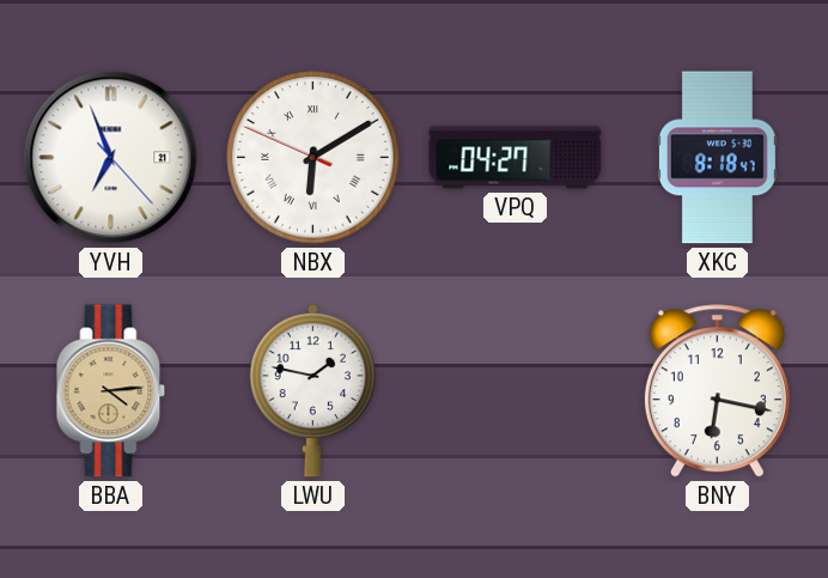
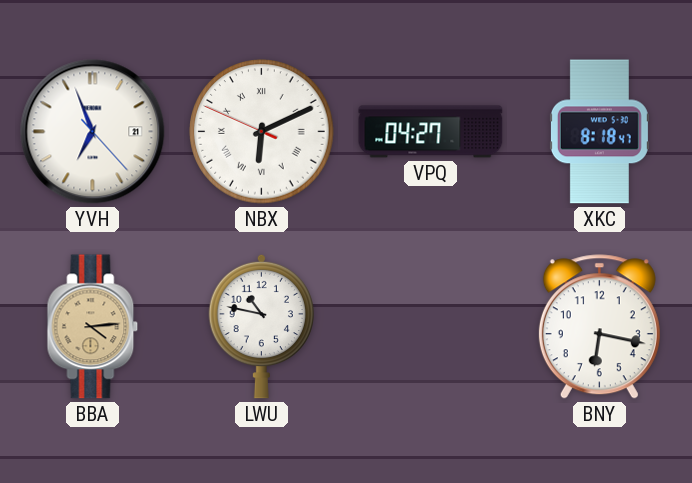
NBX: 6:09 -> 6:10
LWU: 1:47 -> 10:47
